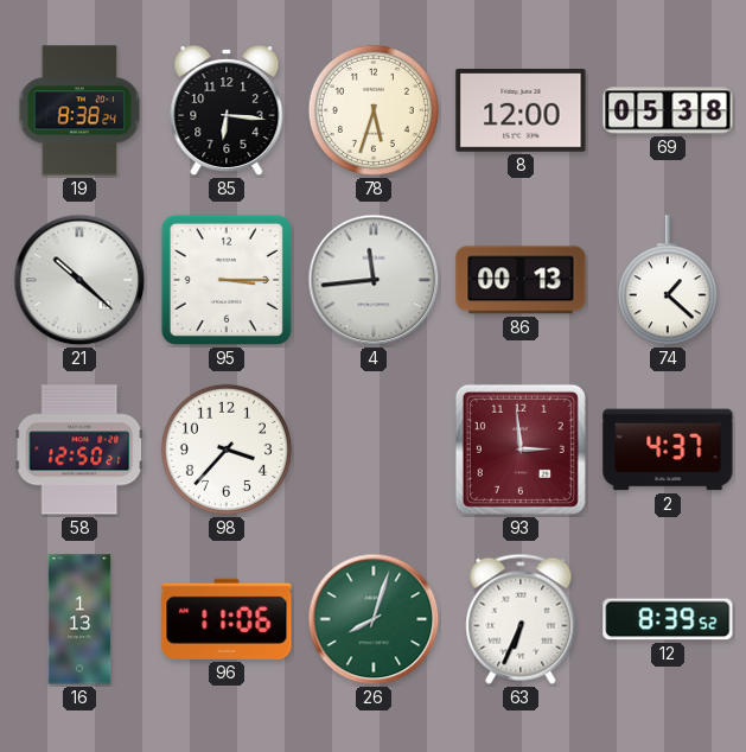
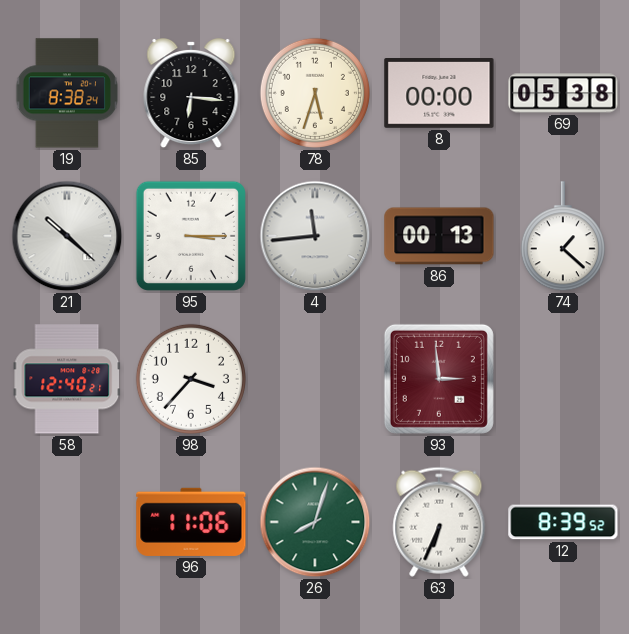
8: 12:00 -> 00:00
58: 12:50 -> 12:40
2: 4:37 -> none
16: 1:13 -> none
